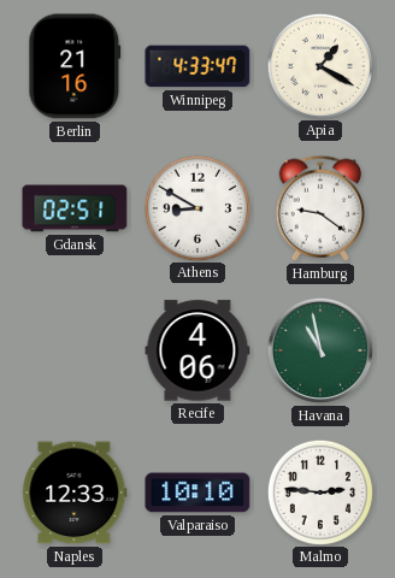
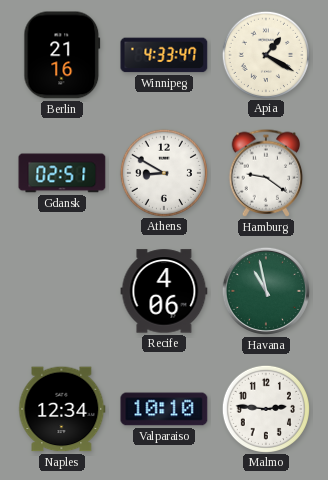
Naples: 12:33 -> 12:34
